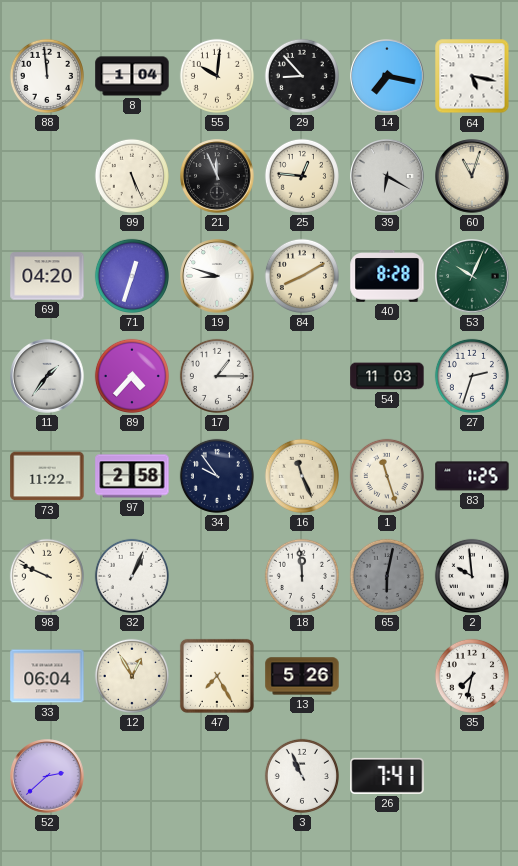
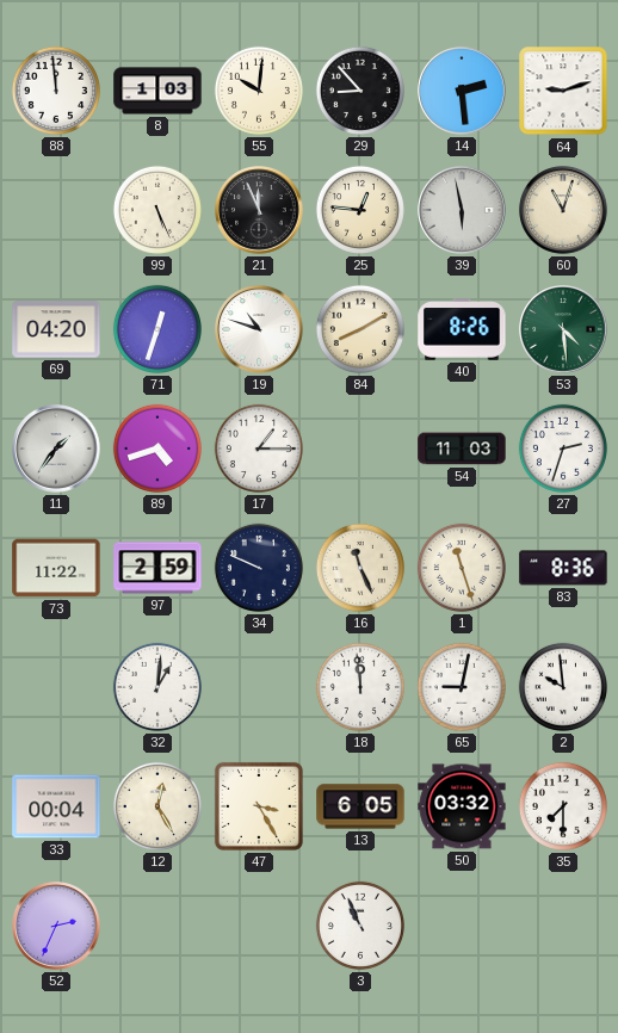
8: 1:04 -> 1:03
14: 7:17 -> 2:29
64: 5:17 -> 9:12
39: 6:20 -> 5:58
19: 8:48 -> 10:48
40: 8:28 -> 8:26
53: 10:04 -> 4:29
89: 4:37 -> 4:42
97: 2:58 -> 2:59
34: 9:54 -> 9:49
83: 1:25 -> 8:36
98: 9:49 -> none
32: 1:04 -> 1:01
65: 6:02 -> 9:02
65 dial: grey -> white
33: 06:04 -> 00:04
12: 12:55 -> 12:25
47: 7:25 -> 3:25
13: 5:26 -> 6:05
50: none -> 03:32
35: 7:32 -> 7:30
52: 2:38 -> 2:34
26: 7:41 -> none
